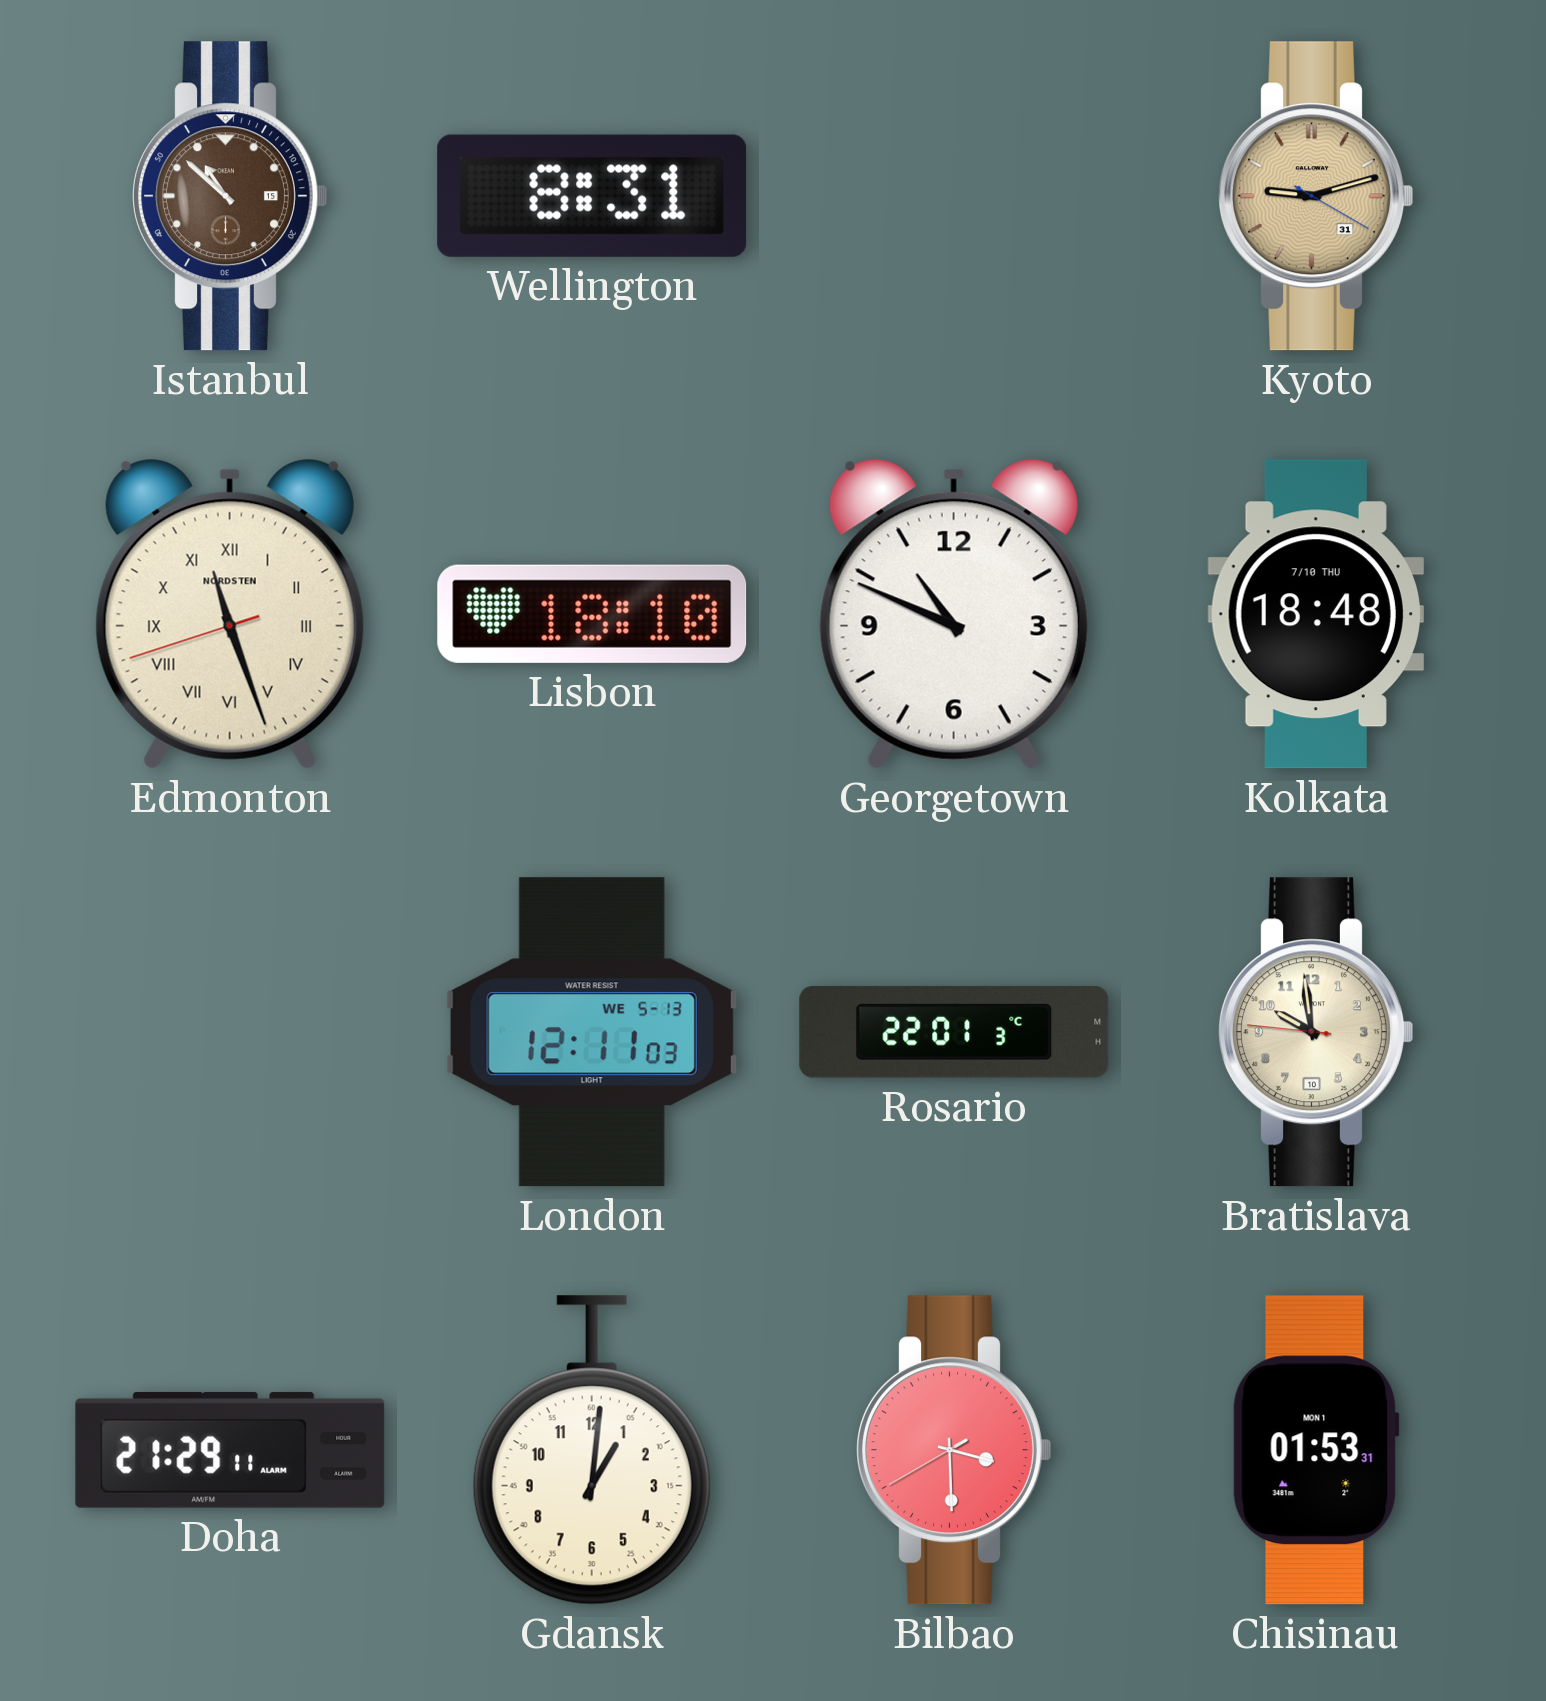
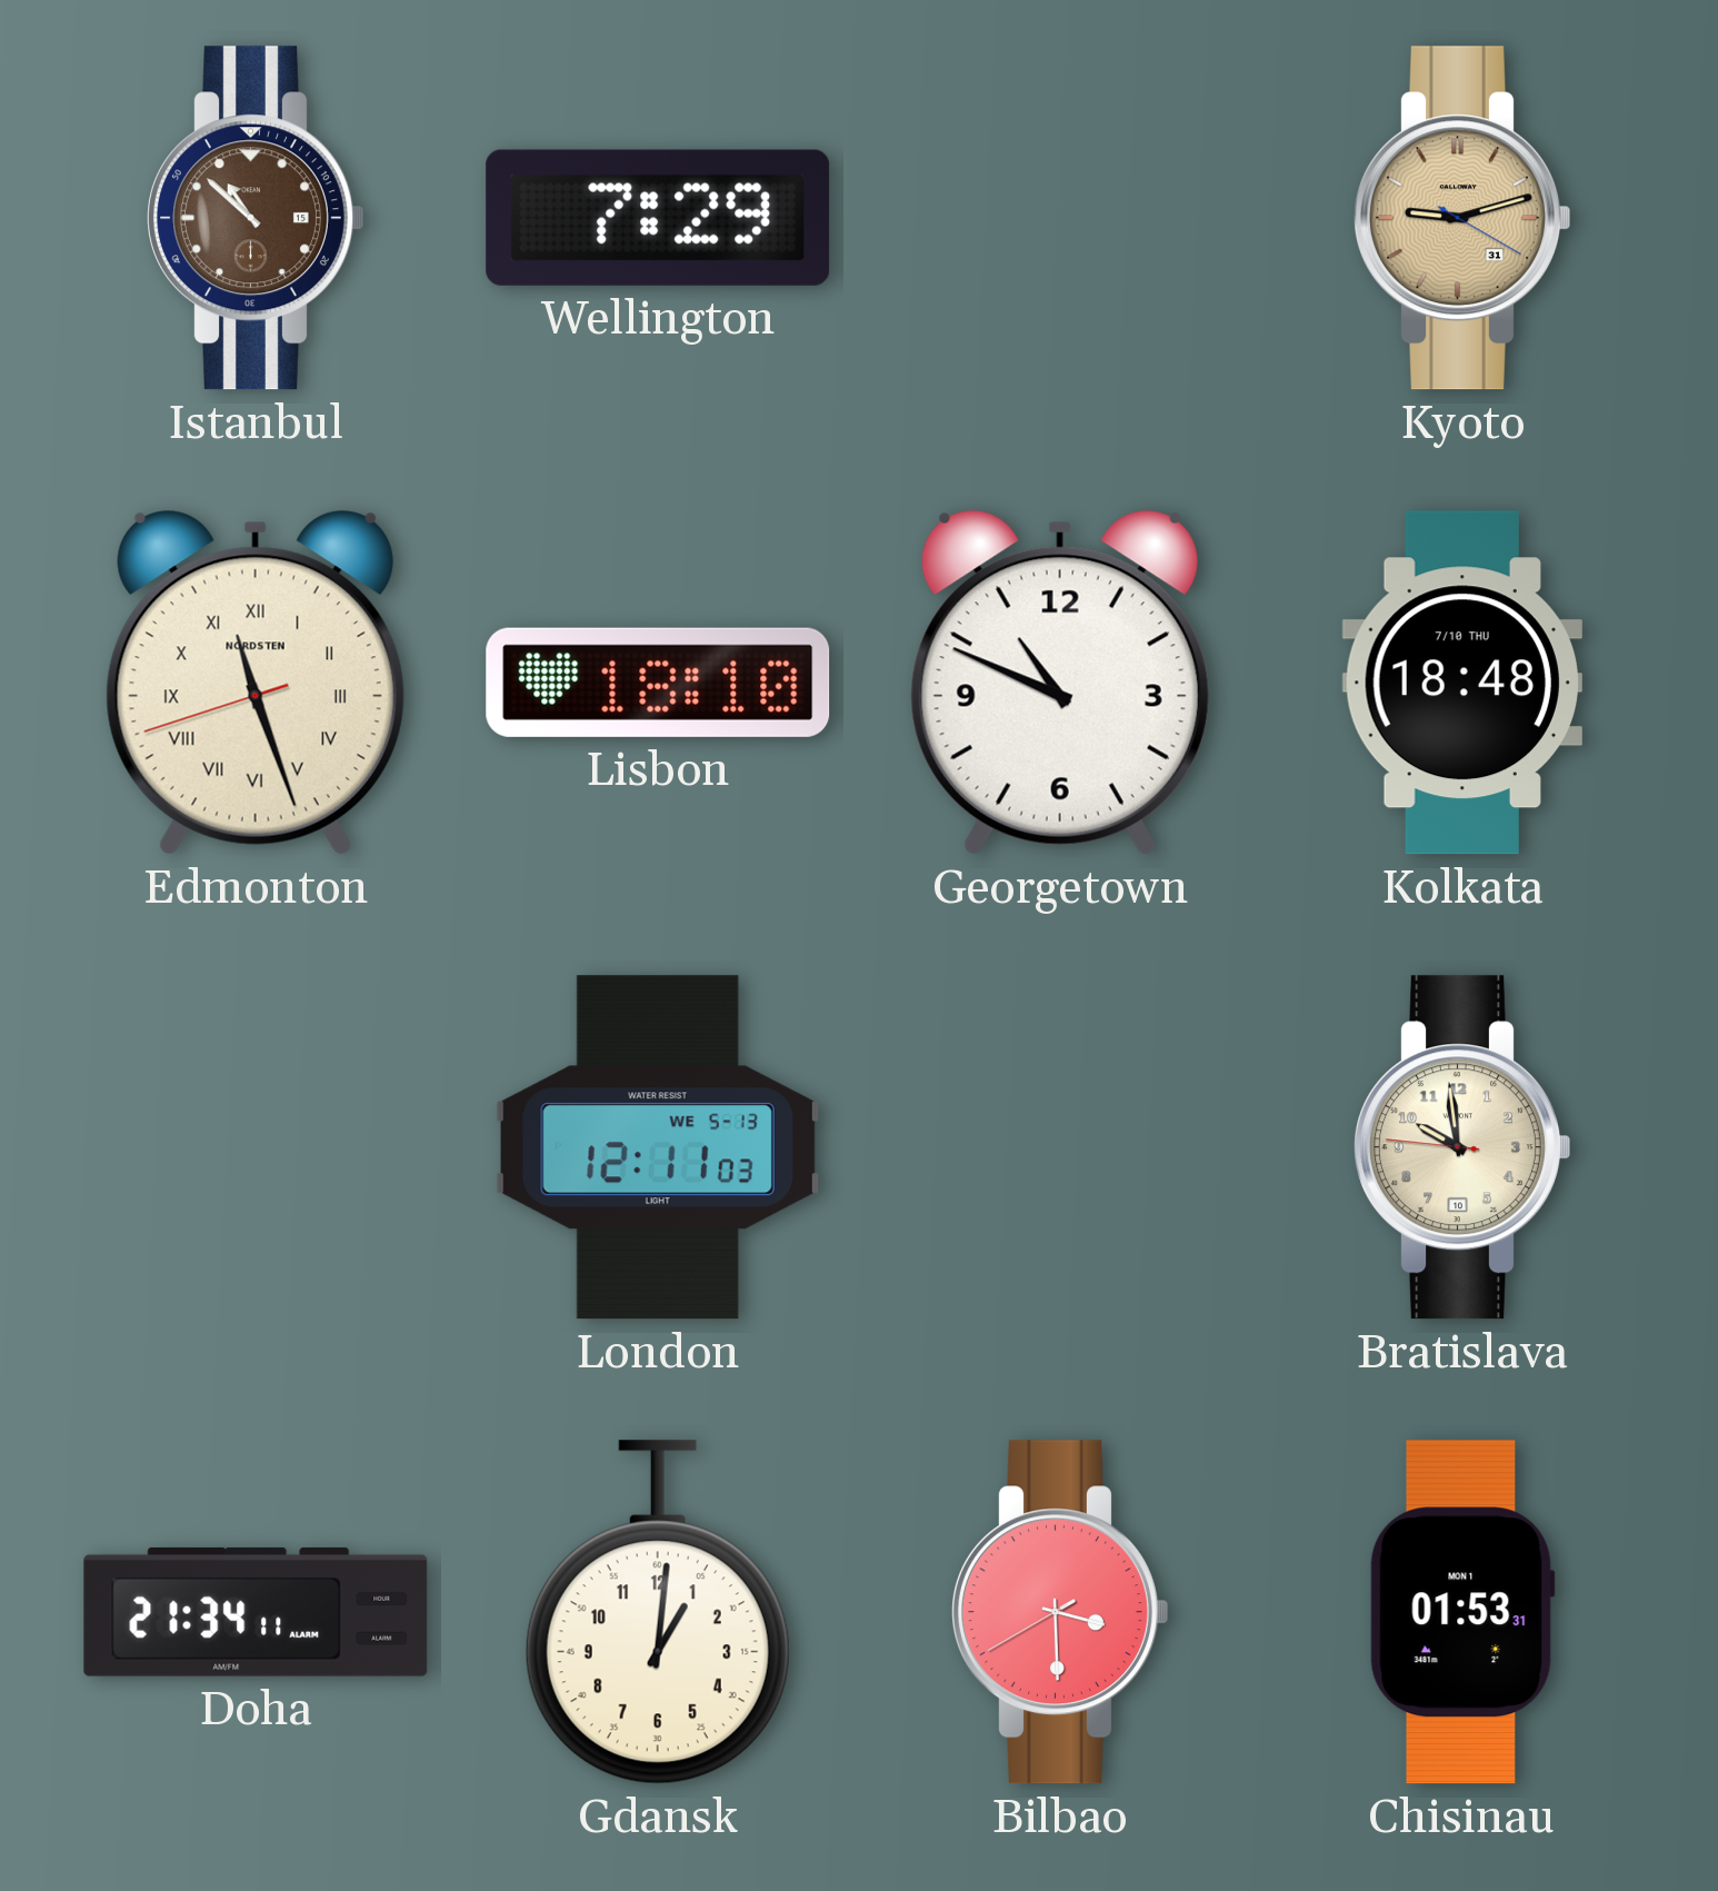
Wellington: 8:31 -> 7:29
Rosario: 22:01 -> none
Doha: 21:29 -> 21:34
